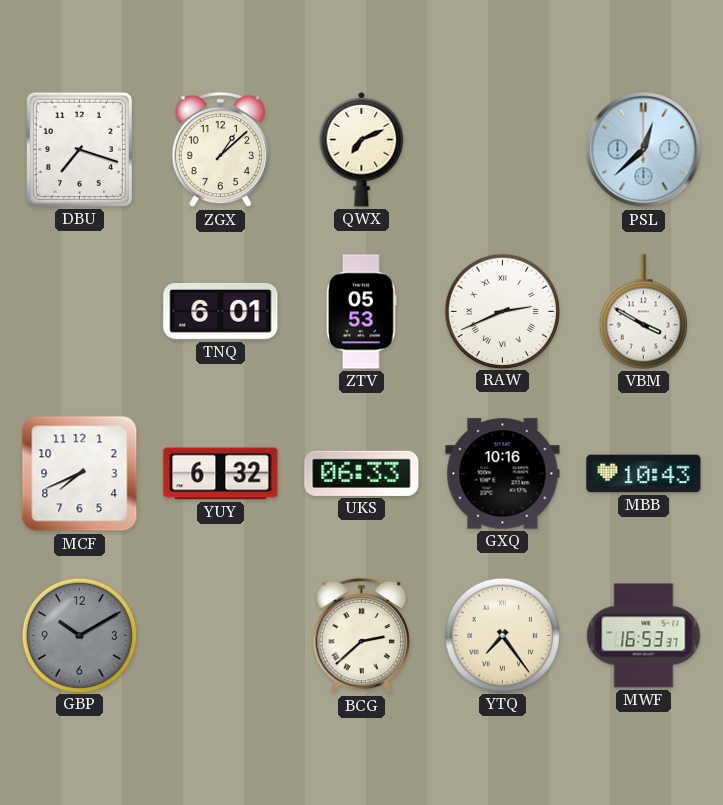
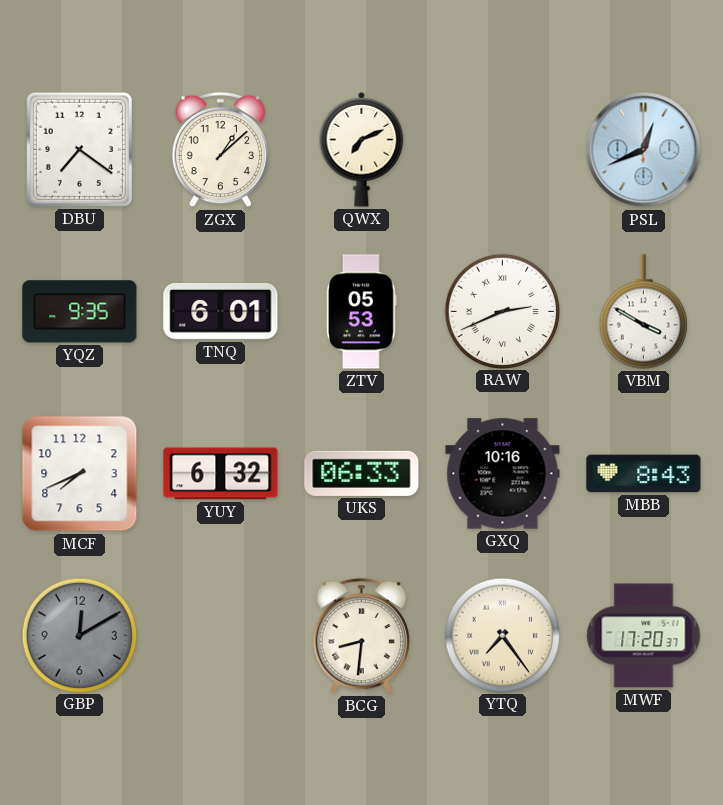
DBU: 7:18 -> 7:21
PSL: 12:38 -> 12:41
YQZ: none -> 9:35
MBB: 10:43 -> 8:43
GBP: 10:10 -> 12:10
BCG: 2:38 -> 8:31
MWF: 16:53 -> 17:20
